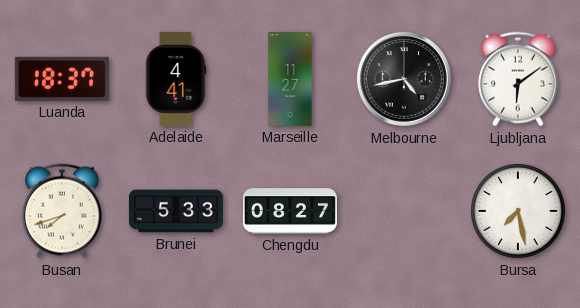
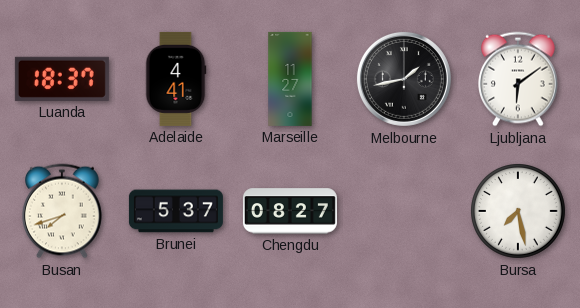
Melbourne: 4:43 -> 1:43
Brunei: 5:33 -> 5:37
